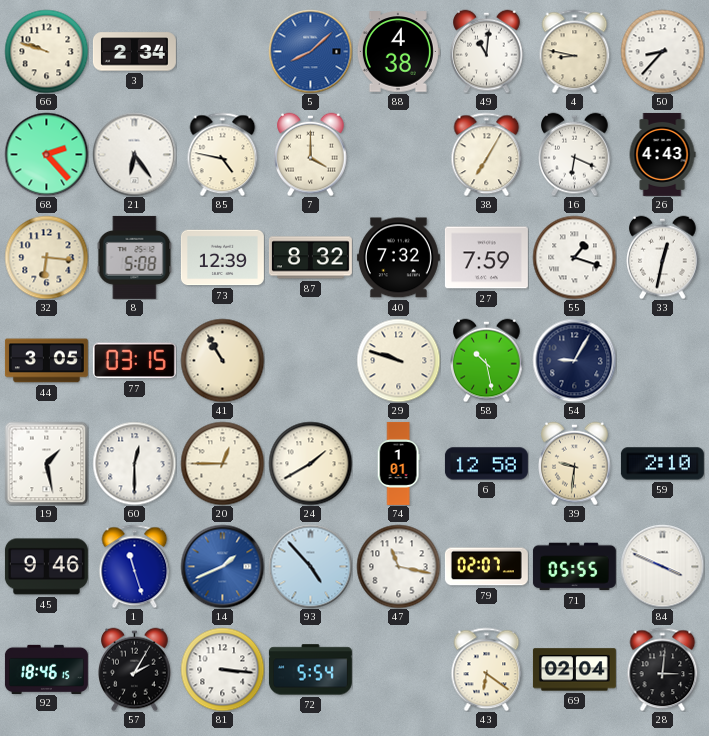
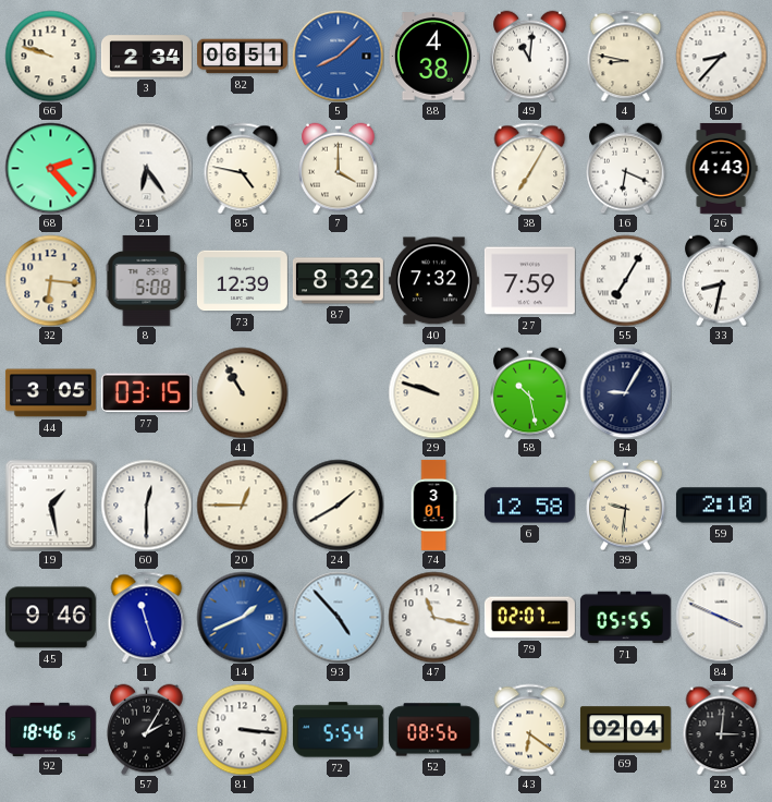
82: none -> 06:51
55: 1:18 -> 7:05
33: 12:32 -> 8:32
74: 1:01 -> 3:01
52: none -> 08:56
